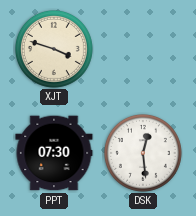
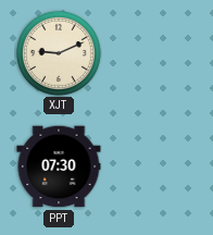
XJT: 3:48 -> 9:11
DSK: 12:29 -> none
